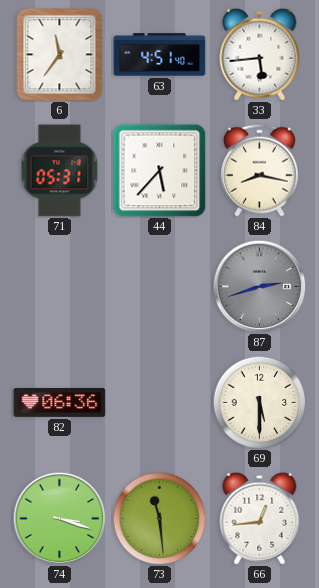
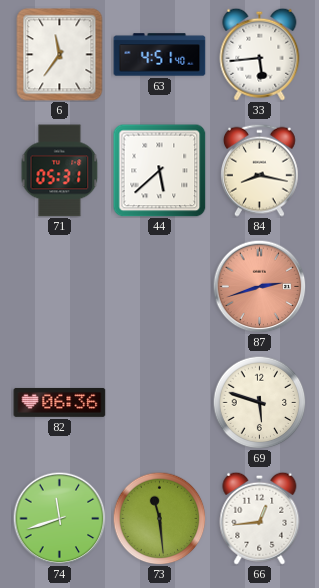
44: 5:37 -> 5:38
87 dial: grey -> salmon
69: 5:30 -> 5:48
74: 3:18 -> 11:42
